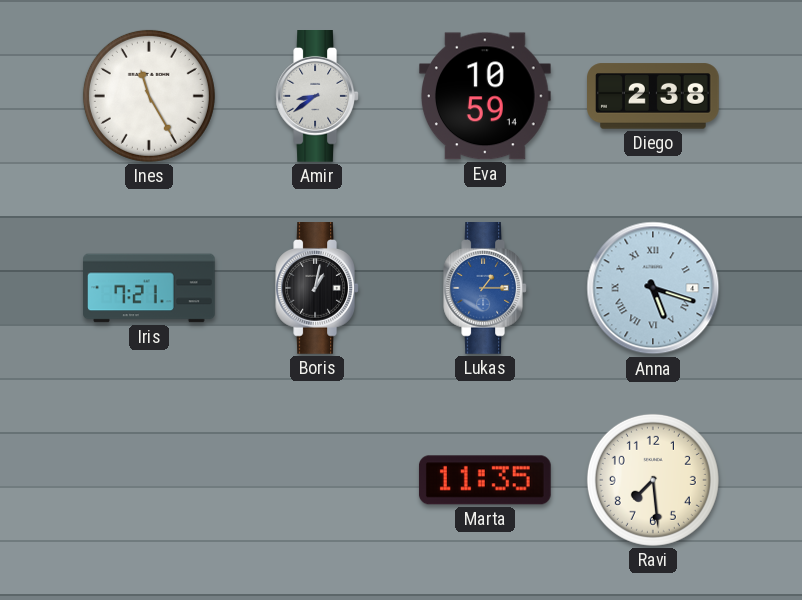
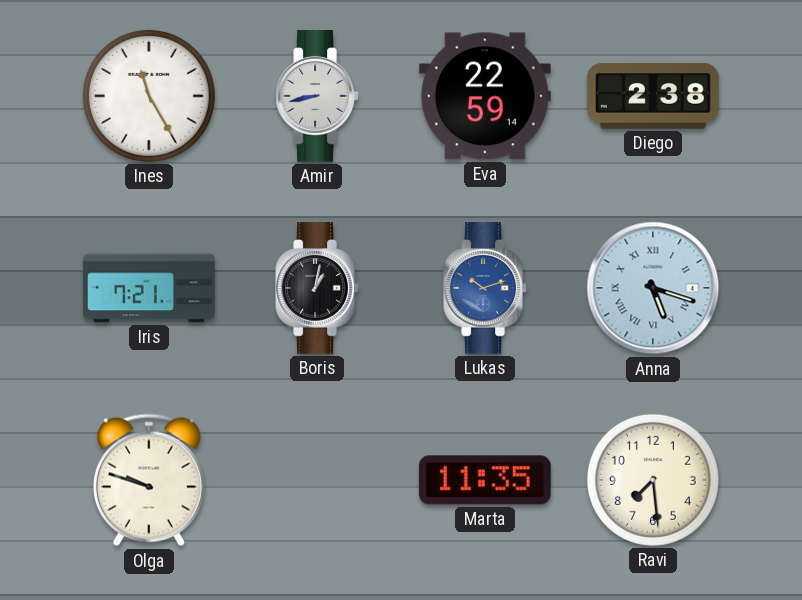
Amir: 8:39 -> 8:43
Eva: 10:59 -> 22:59
Lukas: 1:15 -> 10:12
Olga: none -> 9:48
